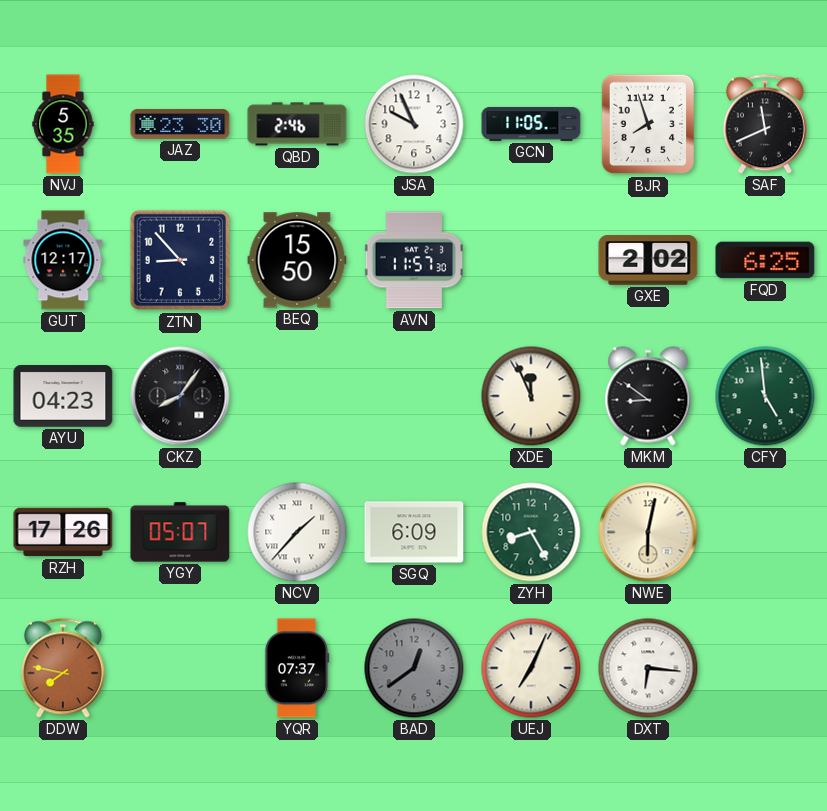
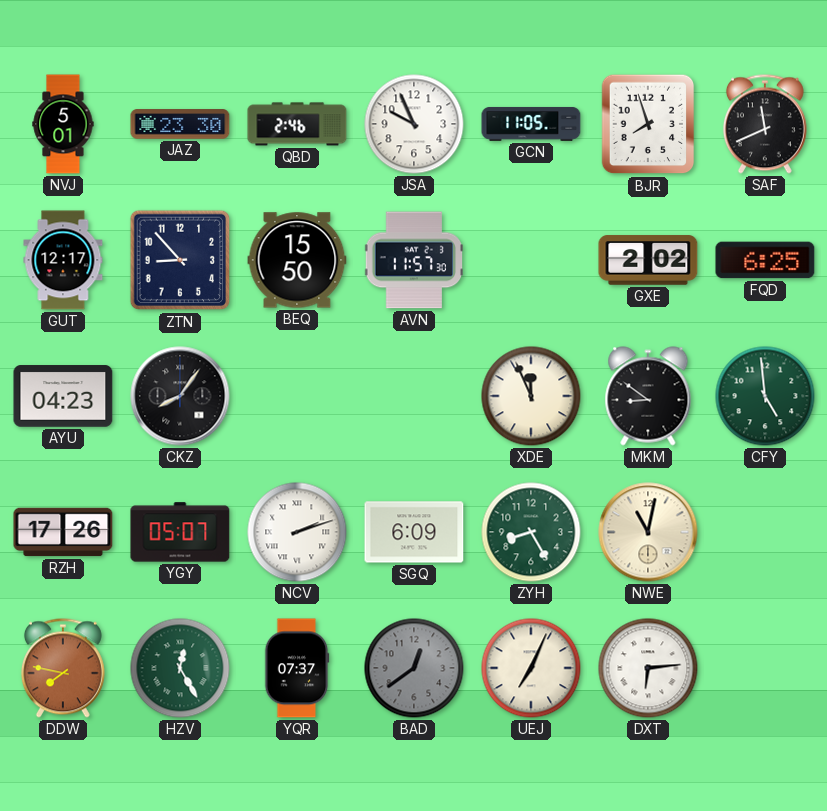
NVJ: 5:35 -> 5:01
NCV: 1:37 -> 2:12
NWE: 6:02 -> 11:02
HZV: none -> 12:25
DXT: 6:16 -> 6:14
